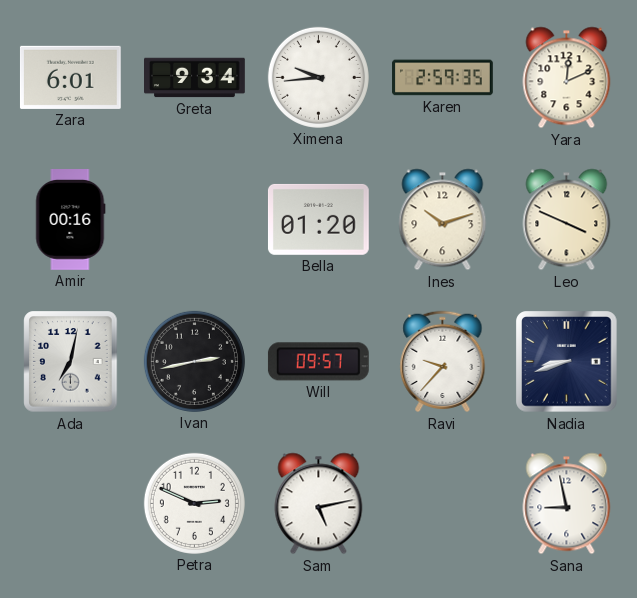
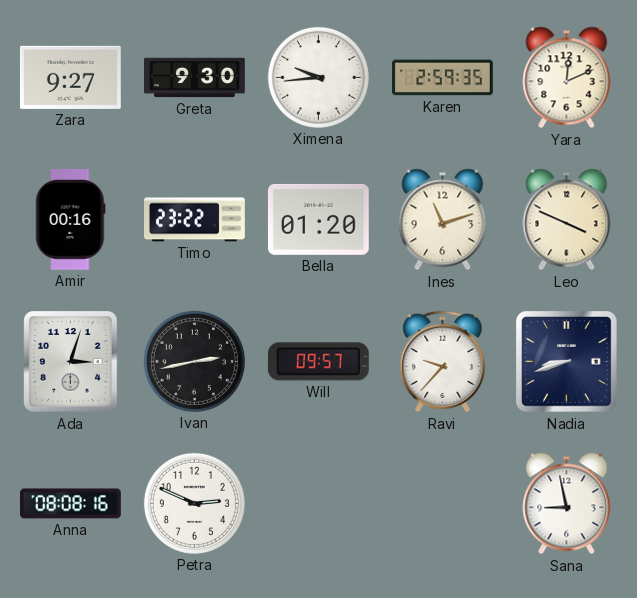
Zara: 6:01 -> 9:27
Greta: 9:34 -> 9:30
Timo: none -> 23:22
Ines: 10:12 -> 11:12
Ada: 7:02 -> 3:03
Anna: none -> 08:08
Sam: 5:13 -> none
